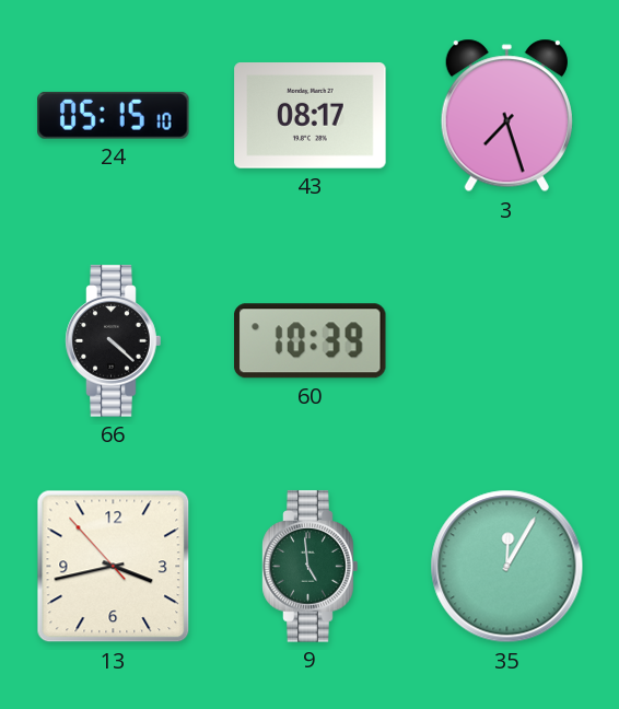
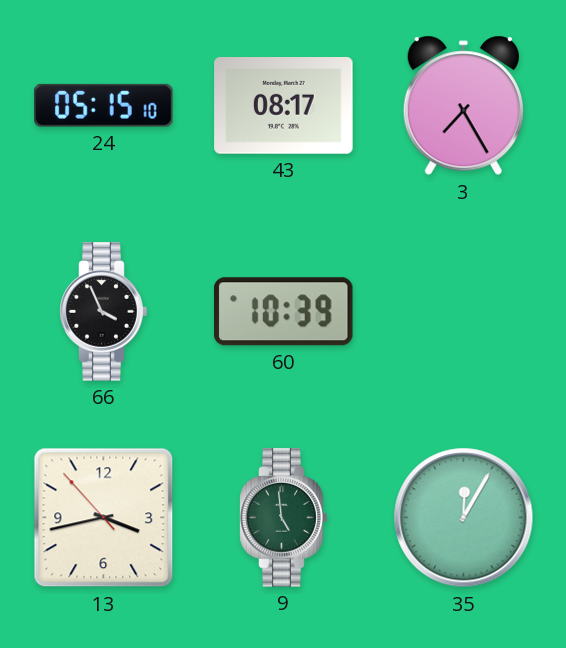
3: 7:27 -> 7:25
66: 4:22 -> 3:56
